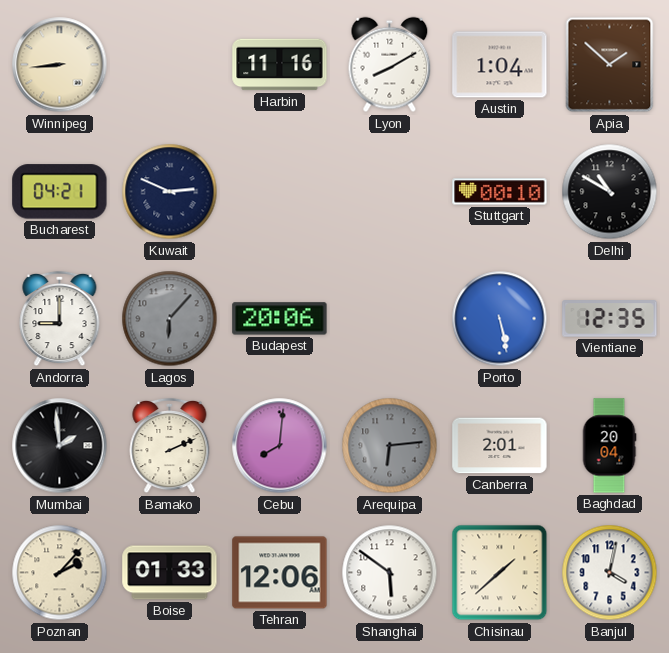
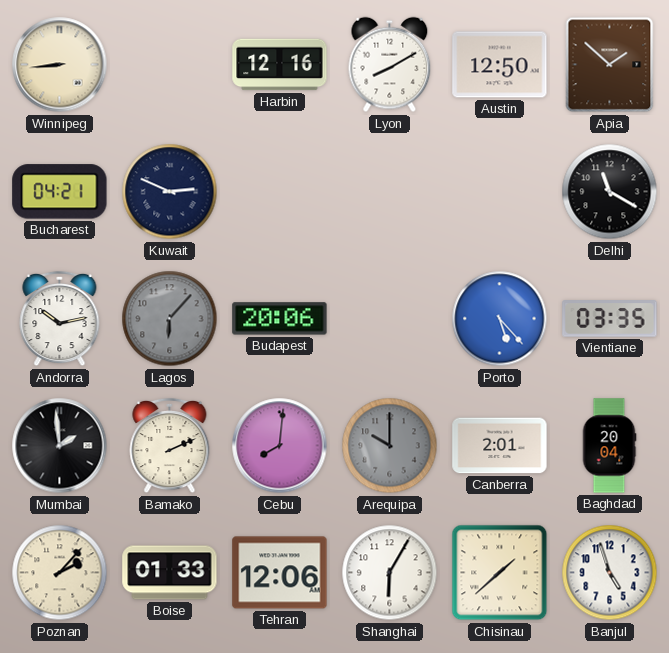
Harbin: 11:16 -> 12:16
Austin: 1:04 -> 12:50
Stuttgart: 00:10 -> none
Delhi: 10:50 -> 11:20
Andorra: 9:00 -> 10:13
Porto: 5:28 -> 5:23
Vientiane: 12:35 -> 03:35
Arequipa: 6:14 -> 10:00
Shanghai: 5:51 -> 6:05
Banjul: 4:02 -> 4:57
